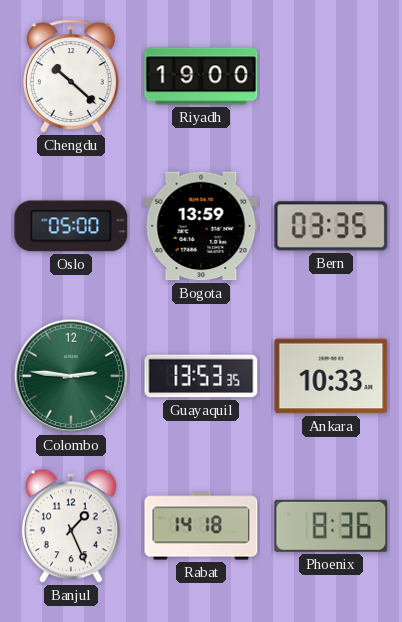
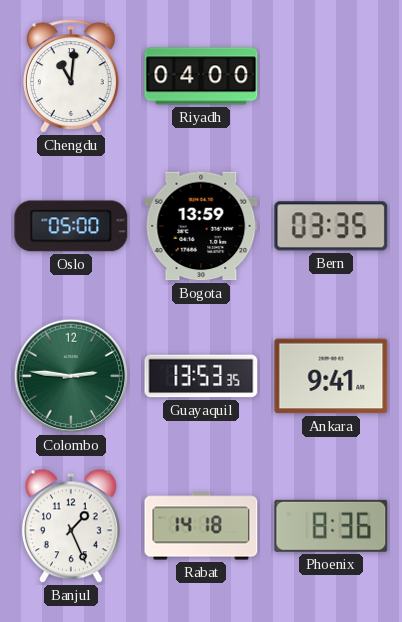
Chengdu: 10:22 -> 11:01
Riyadh: 19:00 -> 04:00
Ankara: 10:33 -> 9:41
